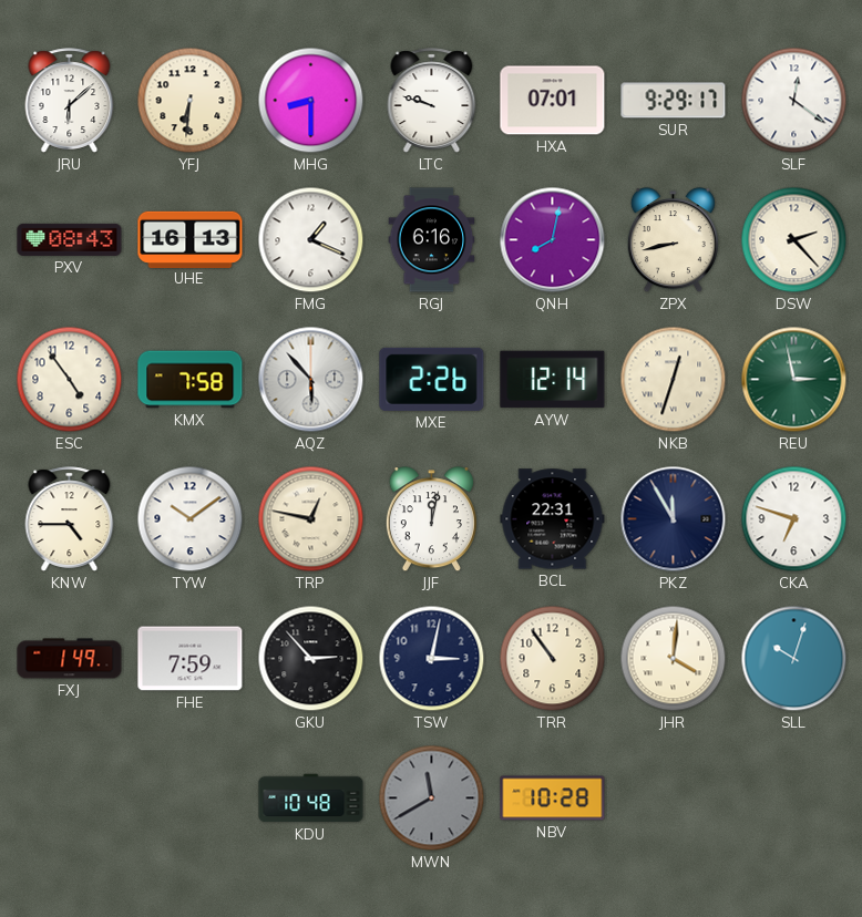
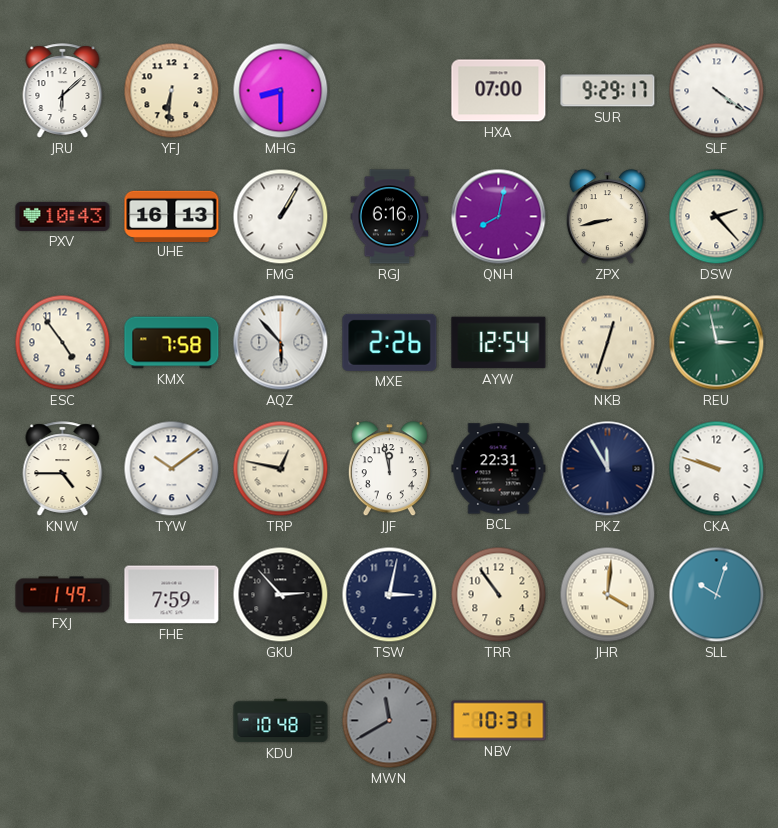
LTC: 9:48 -> none
HXA: 07:01 -> 07:00
SLF: 12:21 -> 4:21
PXV: 08:43 -> 10:43
FMG: 1:19 -> 1:05
AYW: 12:14 -> 12:54
JJF: 12:02 -> 11:58
CKA: 6:48 -> 9:48
NBV: 10:28 -> 10:31
